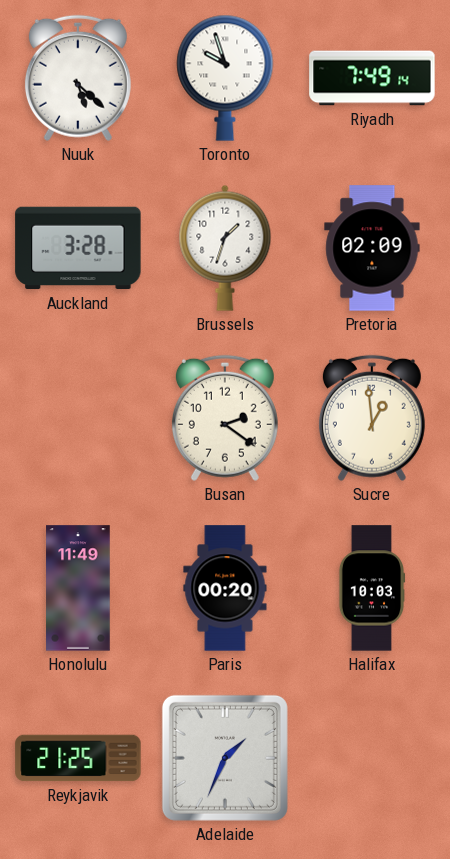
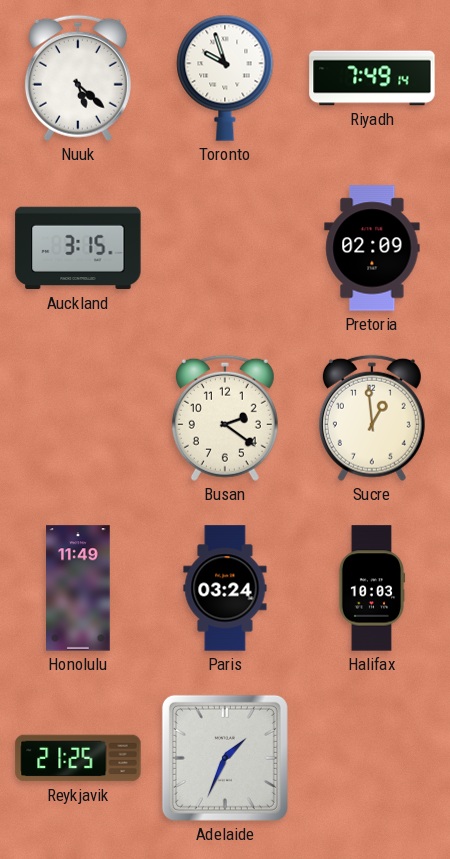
Auckland: 3:28 -> 3:15
Brussels: 1:33 -> none
Paris: 00:20 -> 03:24
